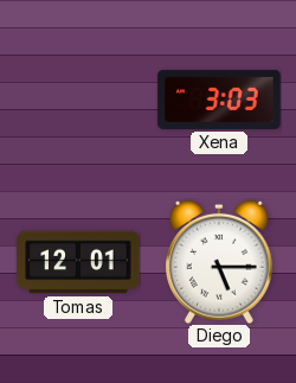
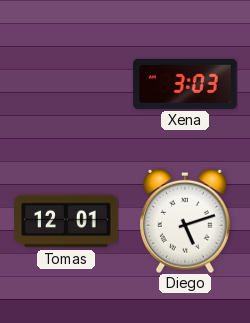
Diego: 5:15 -> 5:12
